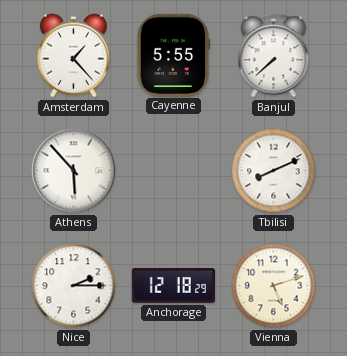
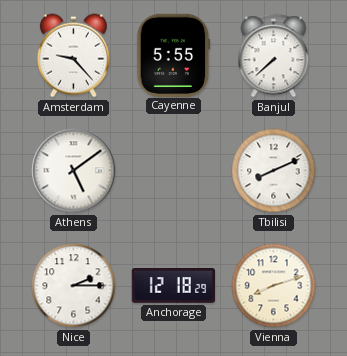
Amsterdam: 1:23 -> 9:23
Athens: 5:53 -> 5:09
Vienna: 5:12 -> 8:12
